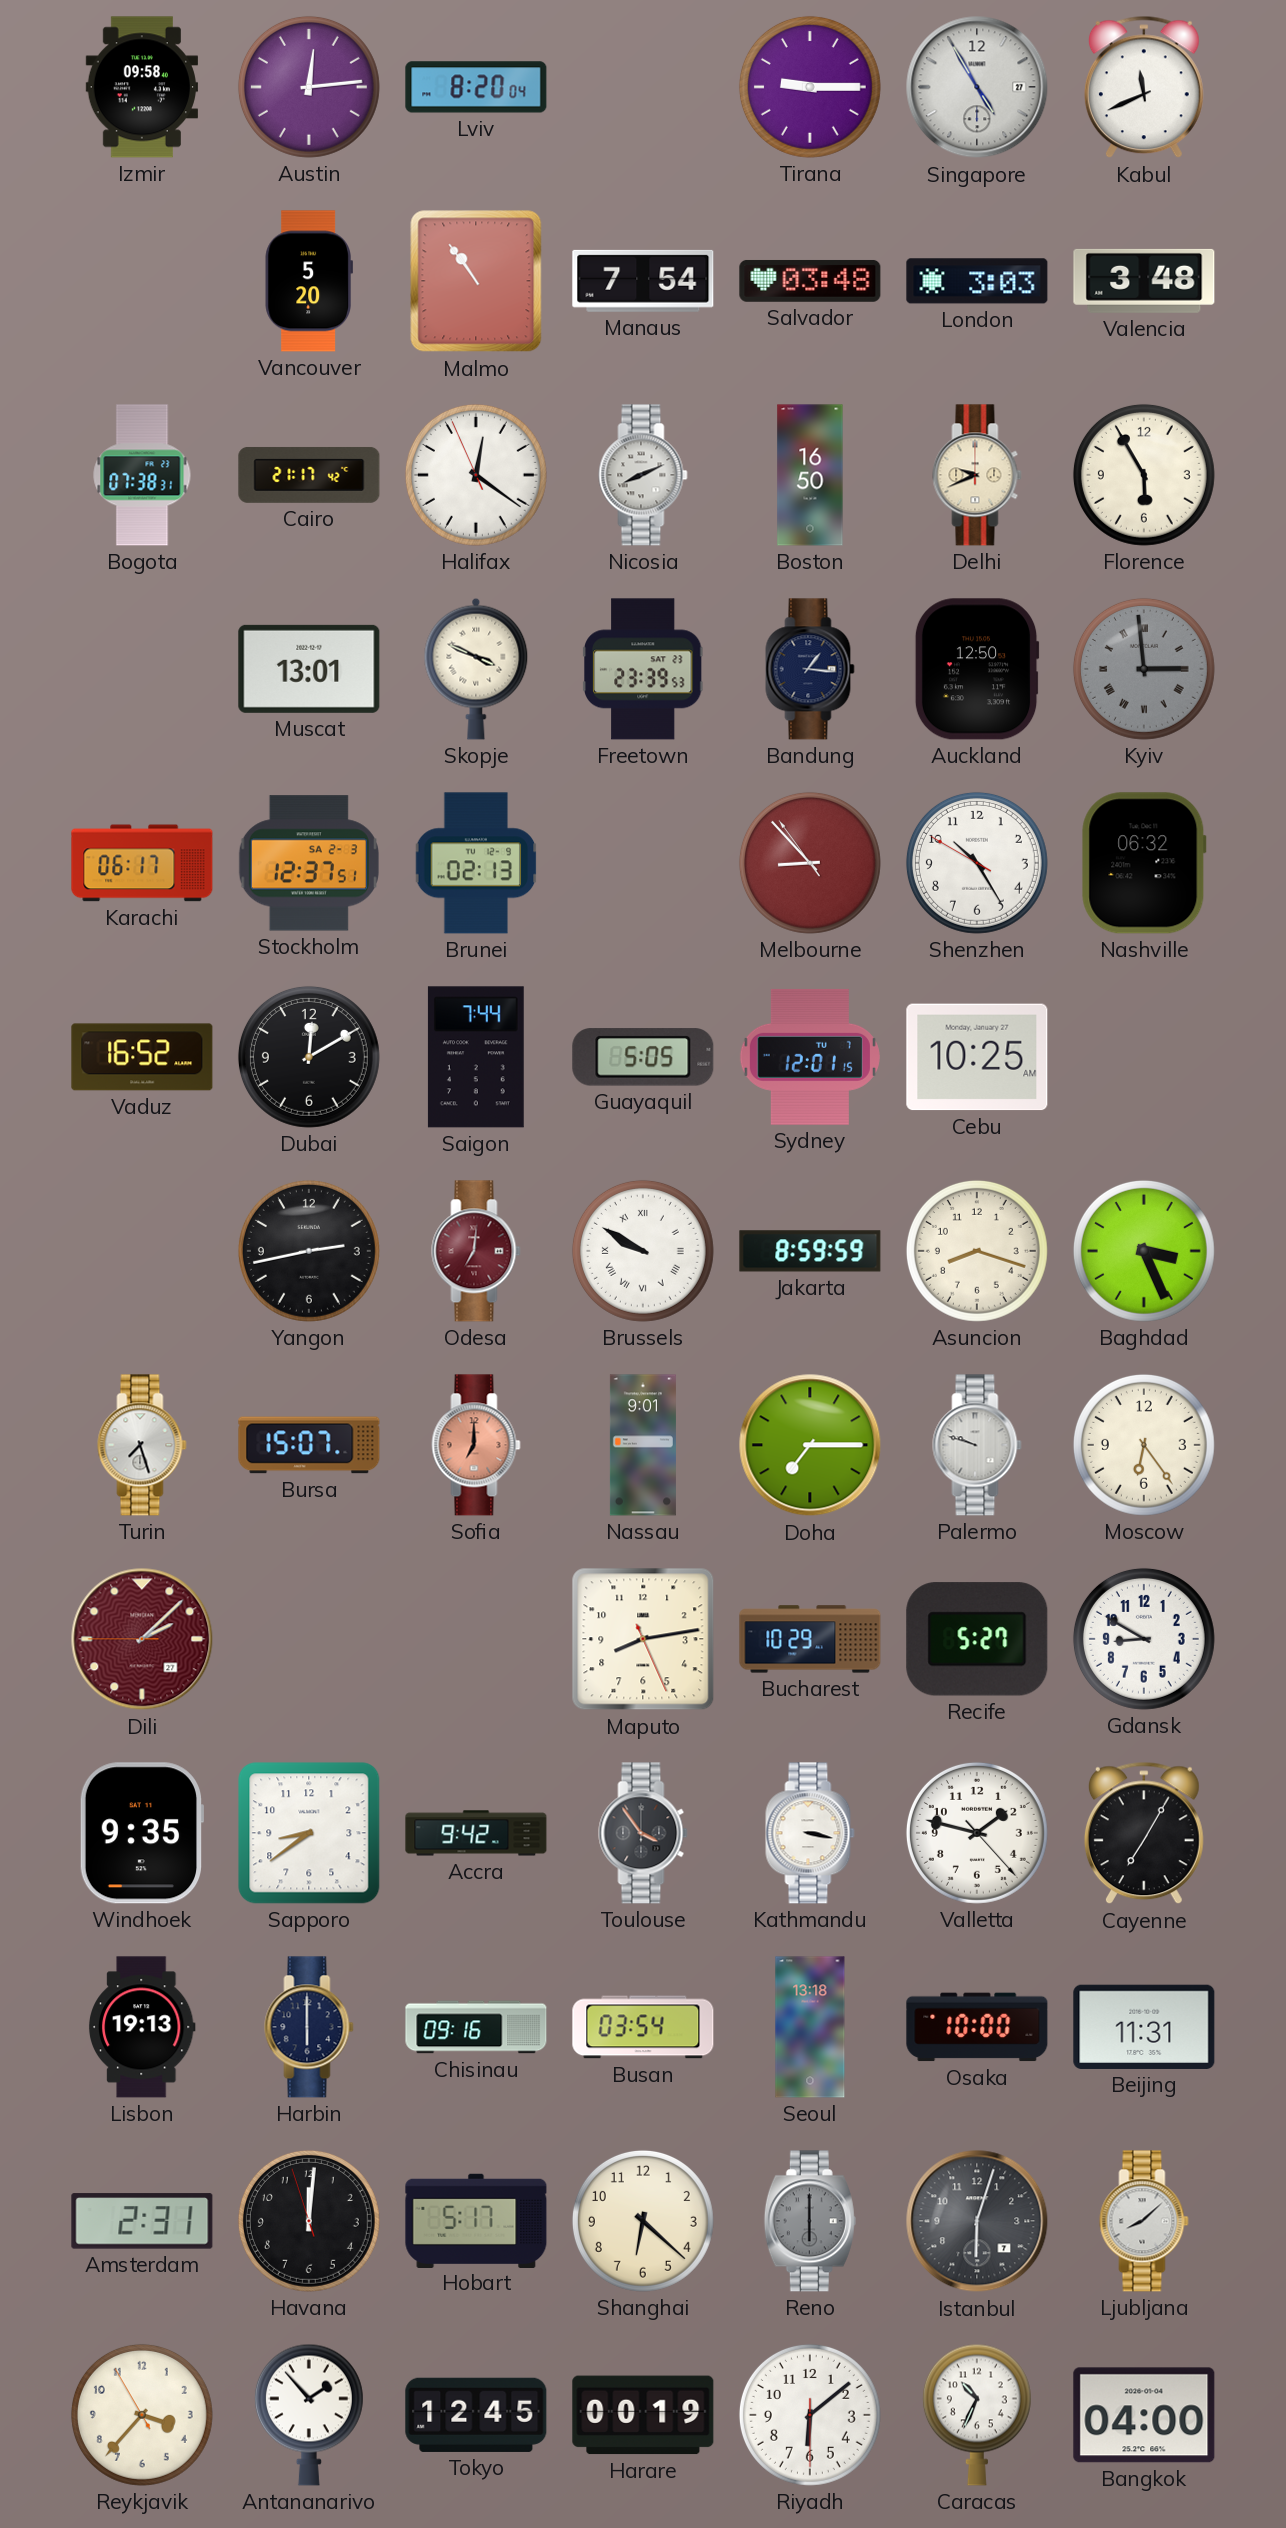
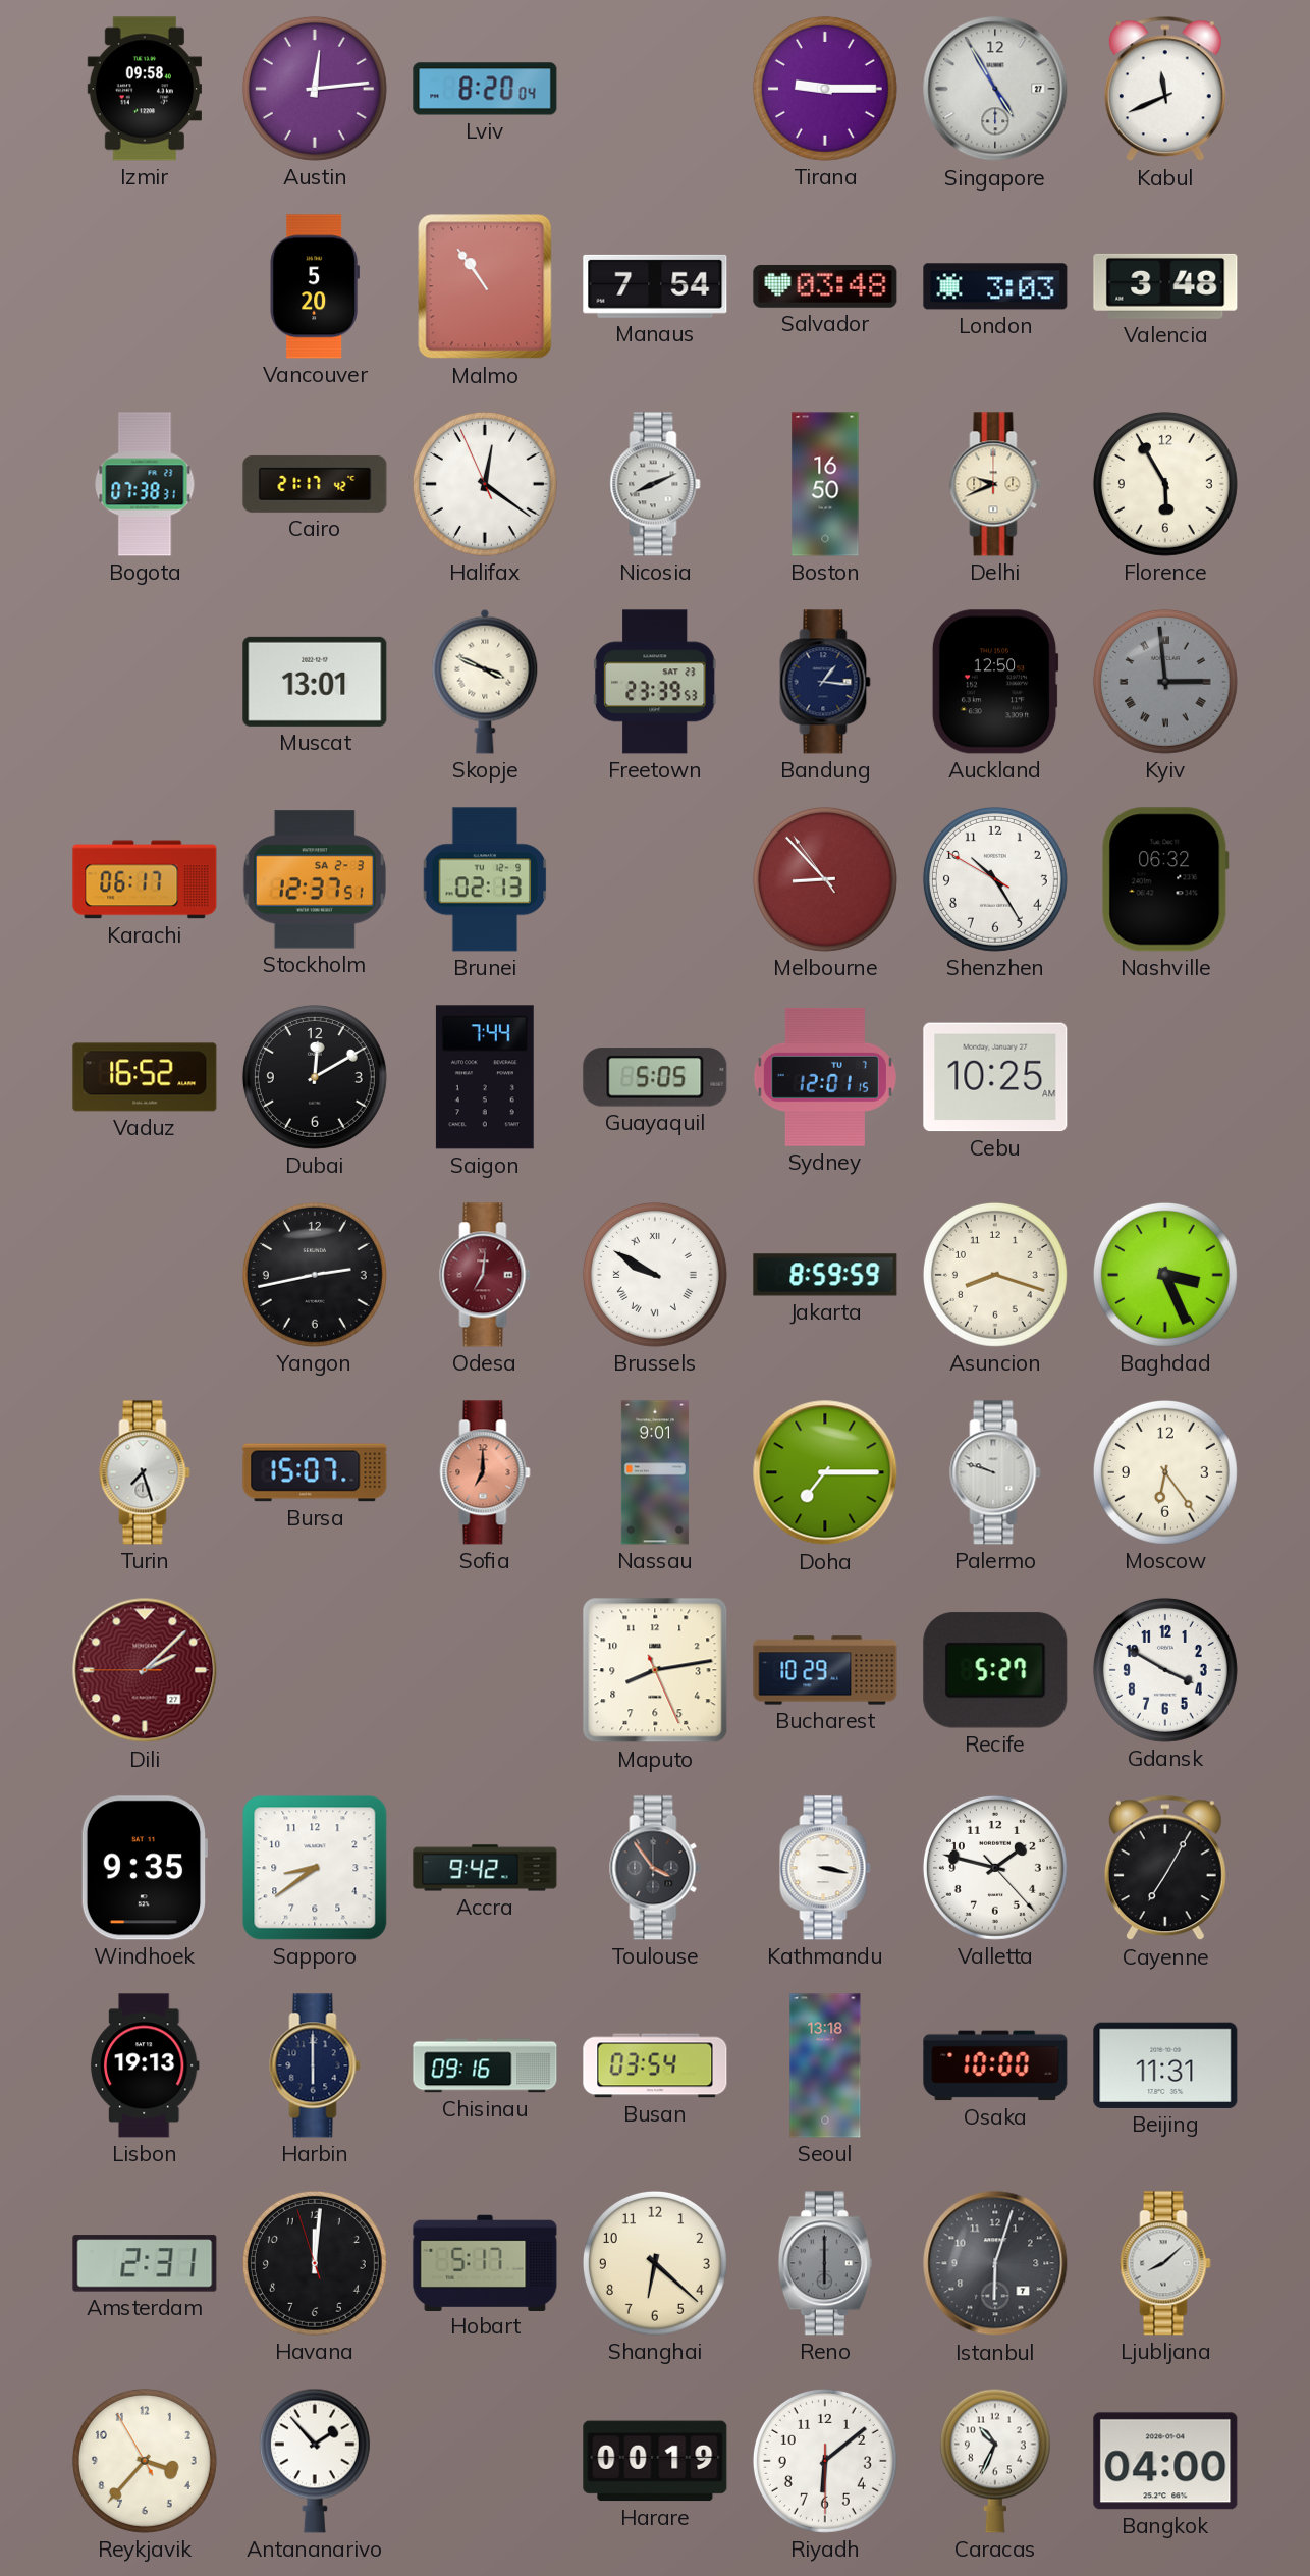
Gdansk: 8:50 -> 3:50
Tokyo: 12:45 -> none
